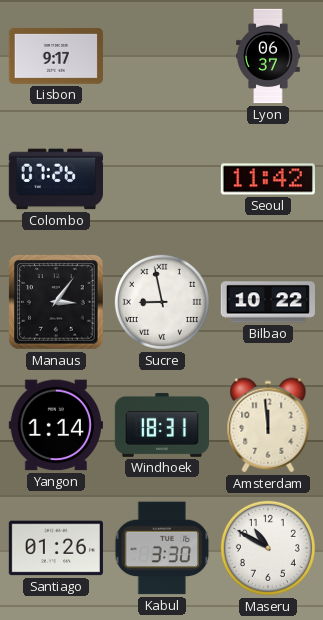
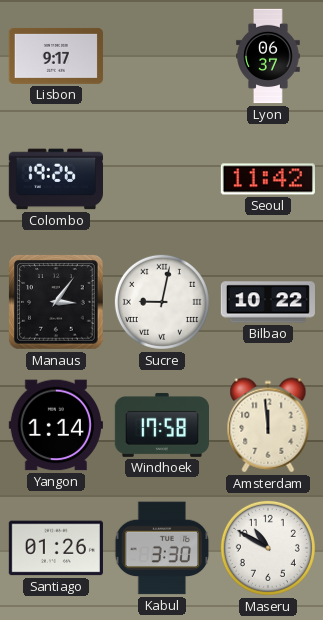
Colombo: 07:26 -> 19:26
Sucre: 8:58 -> 9:02
Windhoek: 18:31 -> 17:58
